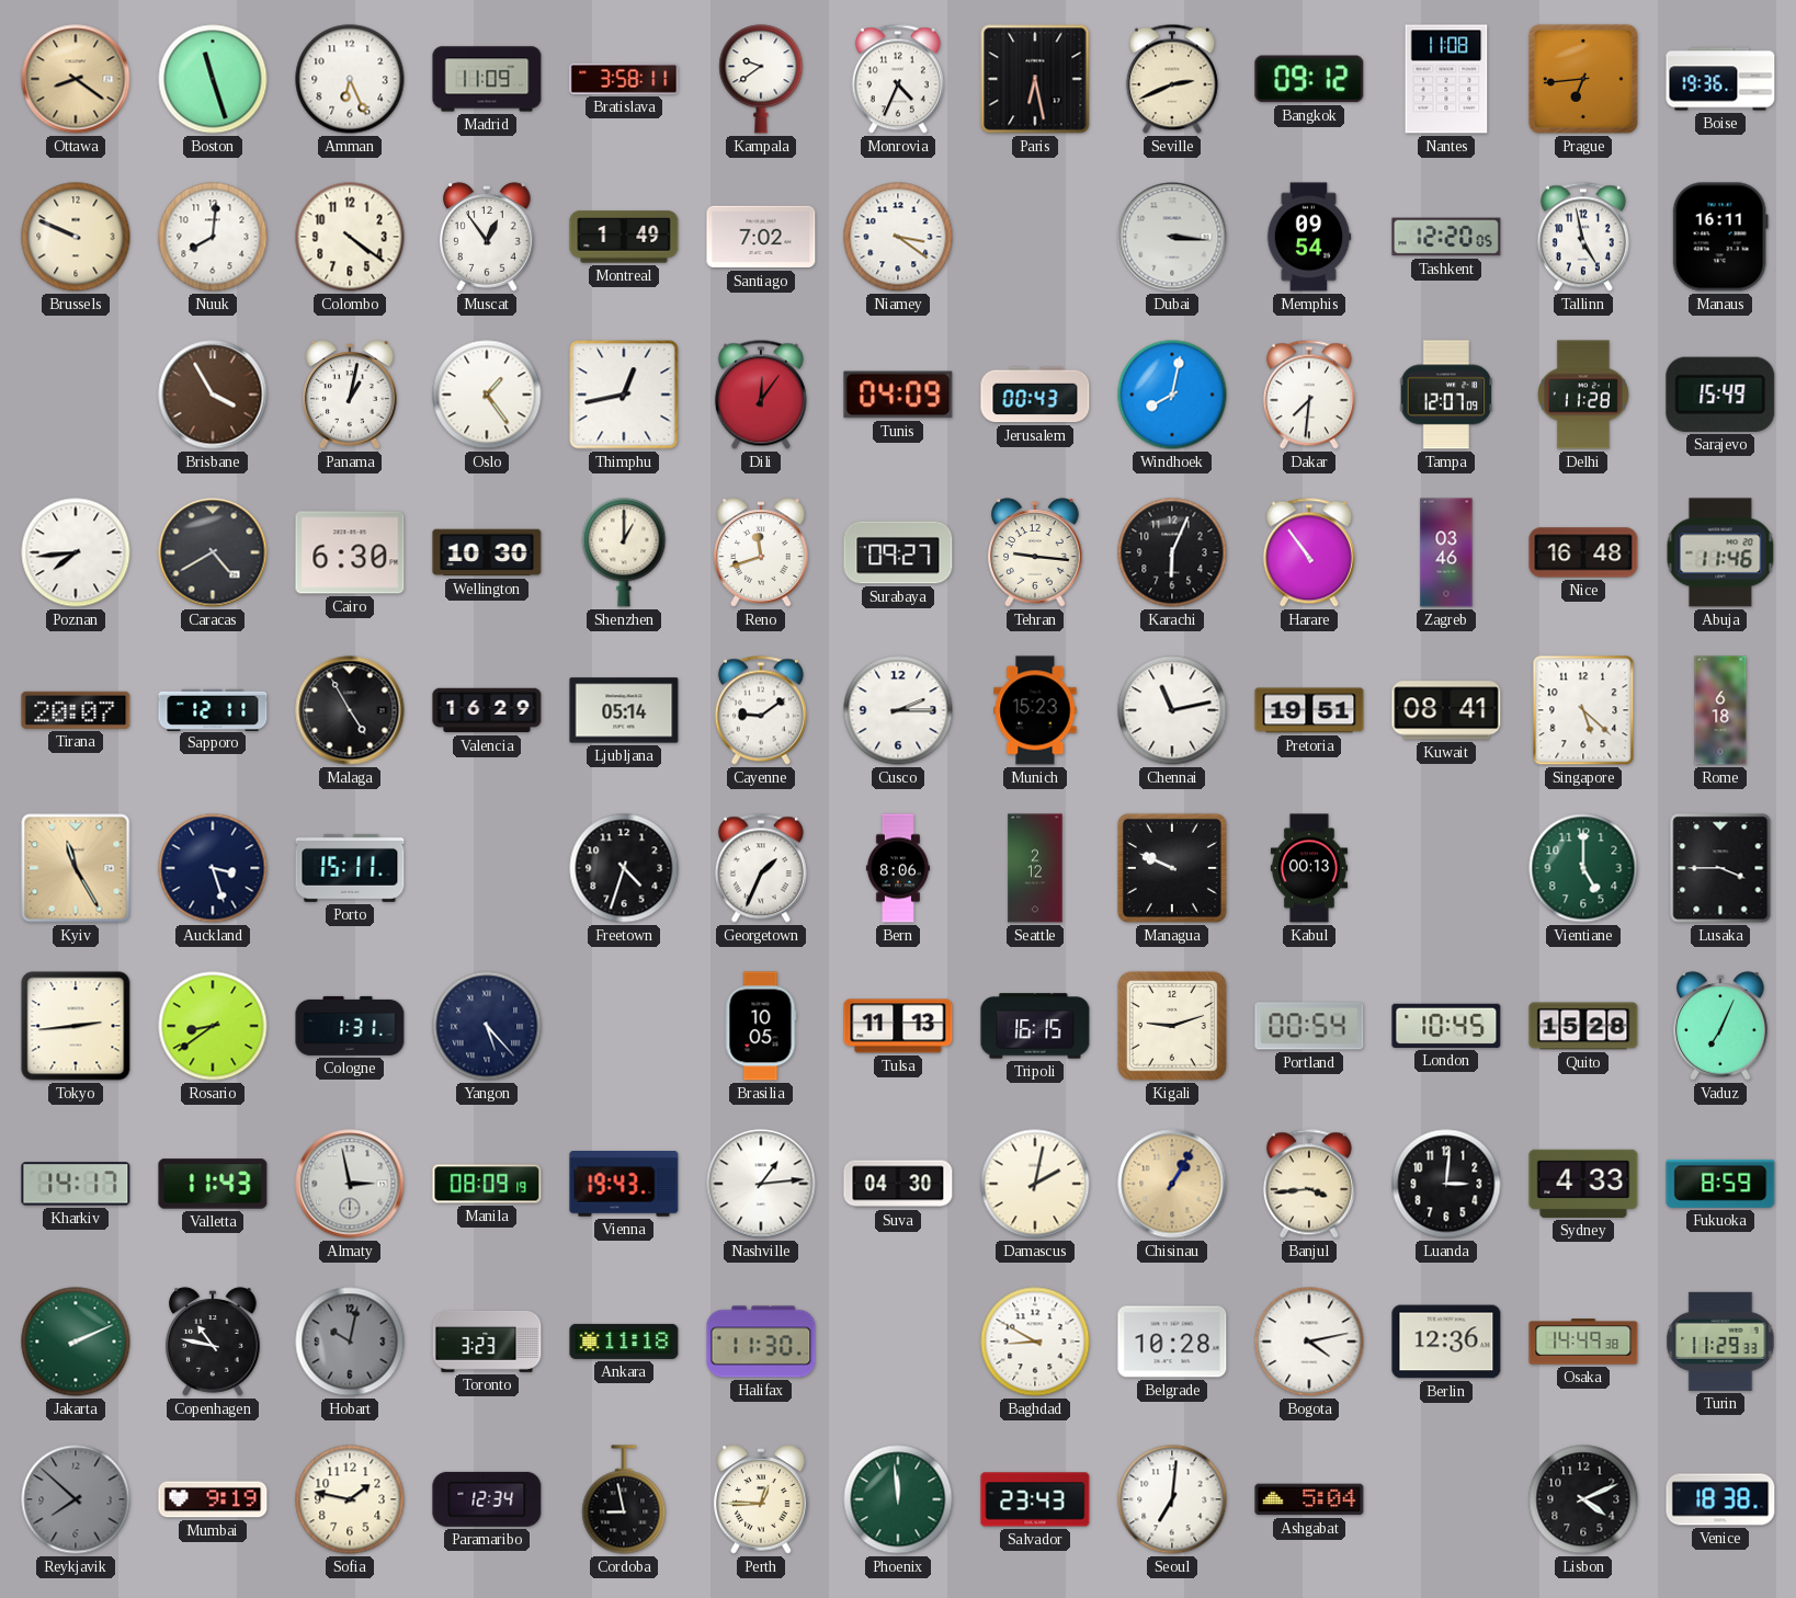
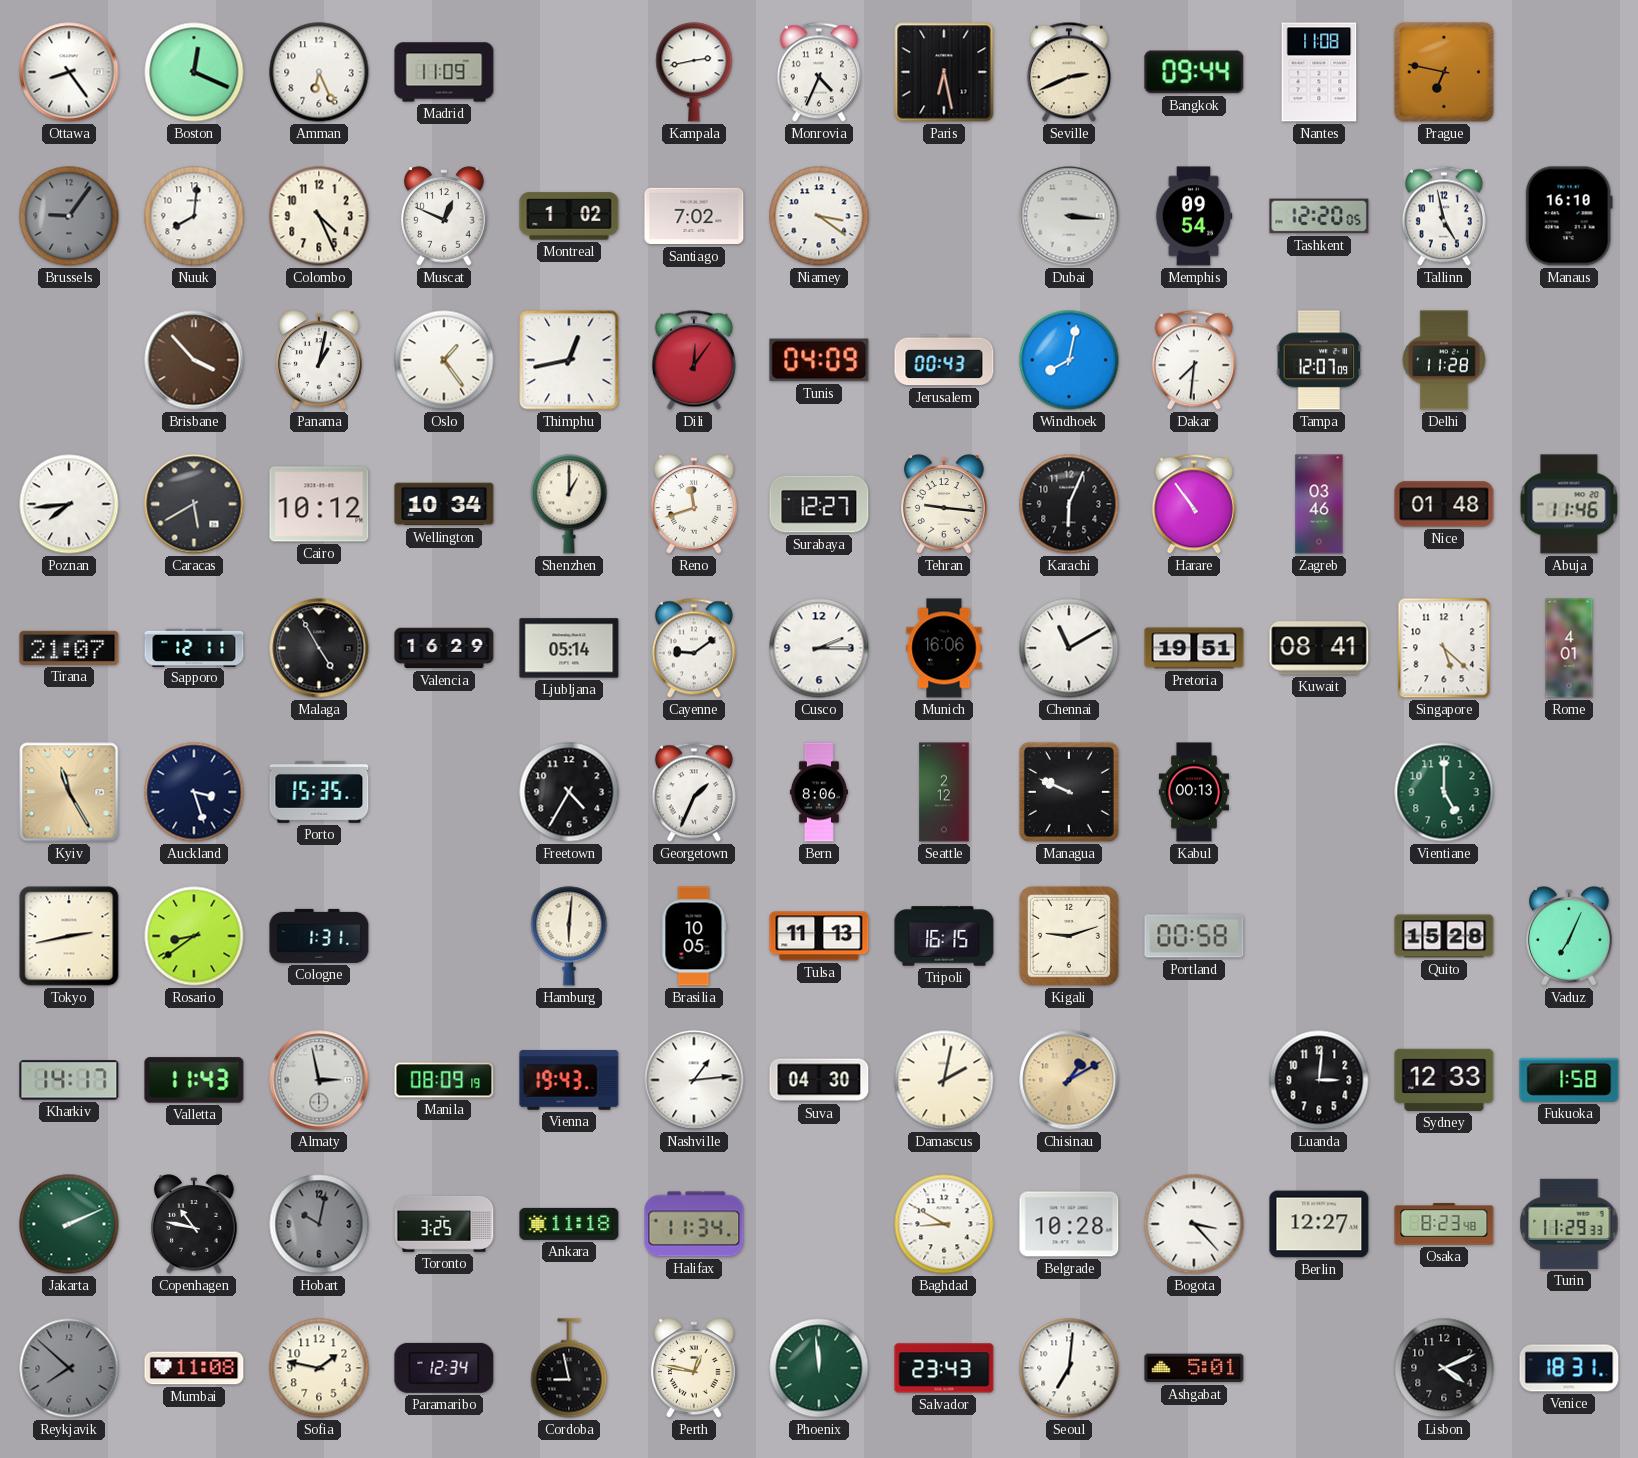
Ottawa: 8:21 -> 8:24
Ottawa dial: champagne -> white
Boston: 11:27 -> 12:19
Bratislava: 3:58 -> none
Kampala: 9:39 -> 2:43
Bangkok: 09:12 -> 09:44
Prague: 6:44 -> 6:47
Boise: 19:36 -> none
Brussels: 9:49 -> 9:06
Brussels dial: cream -> grey
Colombo: 4:21 -> 4:26
Muscat: 12:54 -> 12:49
Montreal: 1:49 -> 1:02
Manaus: 16:11 -> 16:10
Brisbane: 3:55 -> 3:53
Sarajevo: 15:49 -> none
Caracas: 4:40 -> 5:40
Cairo: 6:30 -> 10:12
Wellington: 10:30 -> 10:34
Surabaya: 09:27 -> 12:27
Nice: 16:48 -> 01:48
Tirana: 20:07 -> 21:07
Munich: 15:23 -> 16:06
Chennai: 11:13 -> 11:10
Rome: 6:18 -> 4:01
Porto: 15:11 -> 15:35
Freetown: 4:33 -> 4:35
Lusaka: 3:45 -> none
Tokyo: 2:44 -> 2:43
Yangon: 5:23 -> none
Hamburg: none -> 6:01
Portland: 00:54 -> 00:58
London: 10:45 -> none
Chisinau: 1:05 -> 1:10
Banjul: 3:44 -> none
Sydney: 4:33 -> 12:33
Fukuoka: 8:59 -> 1:58
Toronto: 3:23 -> 3:25
Halifax: 11:30 -> 11:34
Bogota: 4:13 -> 3:23
Berlin: 12:36 -> 12:27
Osaka: 14:49 -> 8:23
Mumbai: 9:19 -> 11:08
Perth: 12:45 -> 12:47
Ashgabat: 5:04 -> 5:01
Venice: 18:38 -> 18:31
